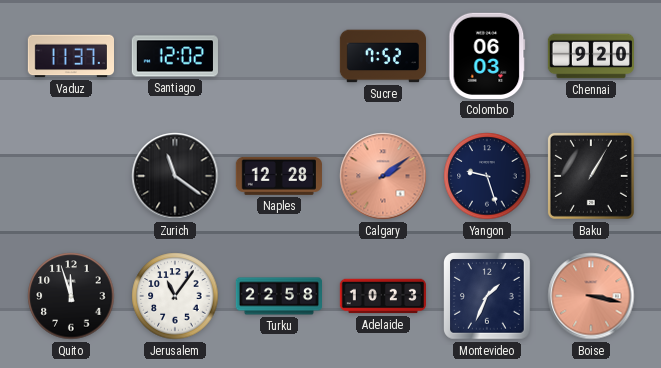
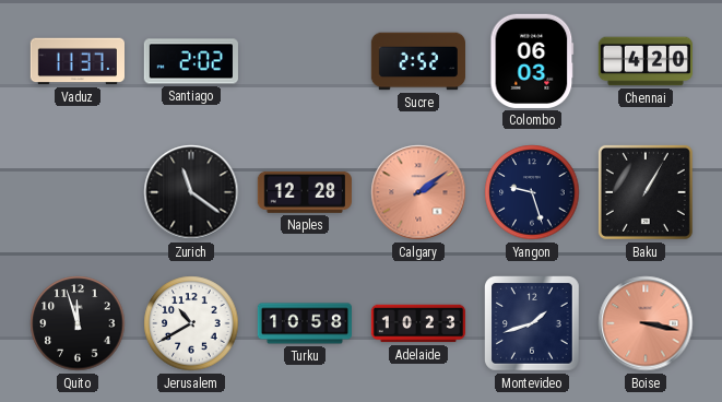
Santiago: 12:02 -> 2:02
Sucre: 7:52 -> 2:52
Chennai: 9:20 -> 4:20
Jerusalem: 11:06 -> 10:40
Turku: 22:58 -> 10:58
Montevideo: 1:34 -> 1:42
